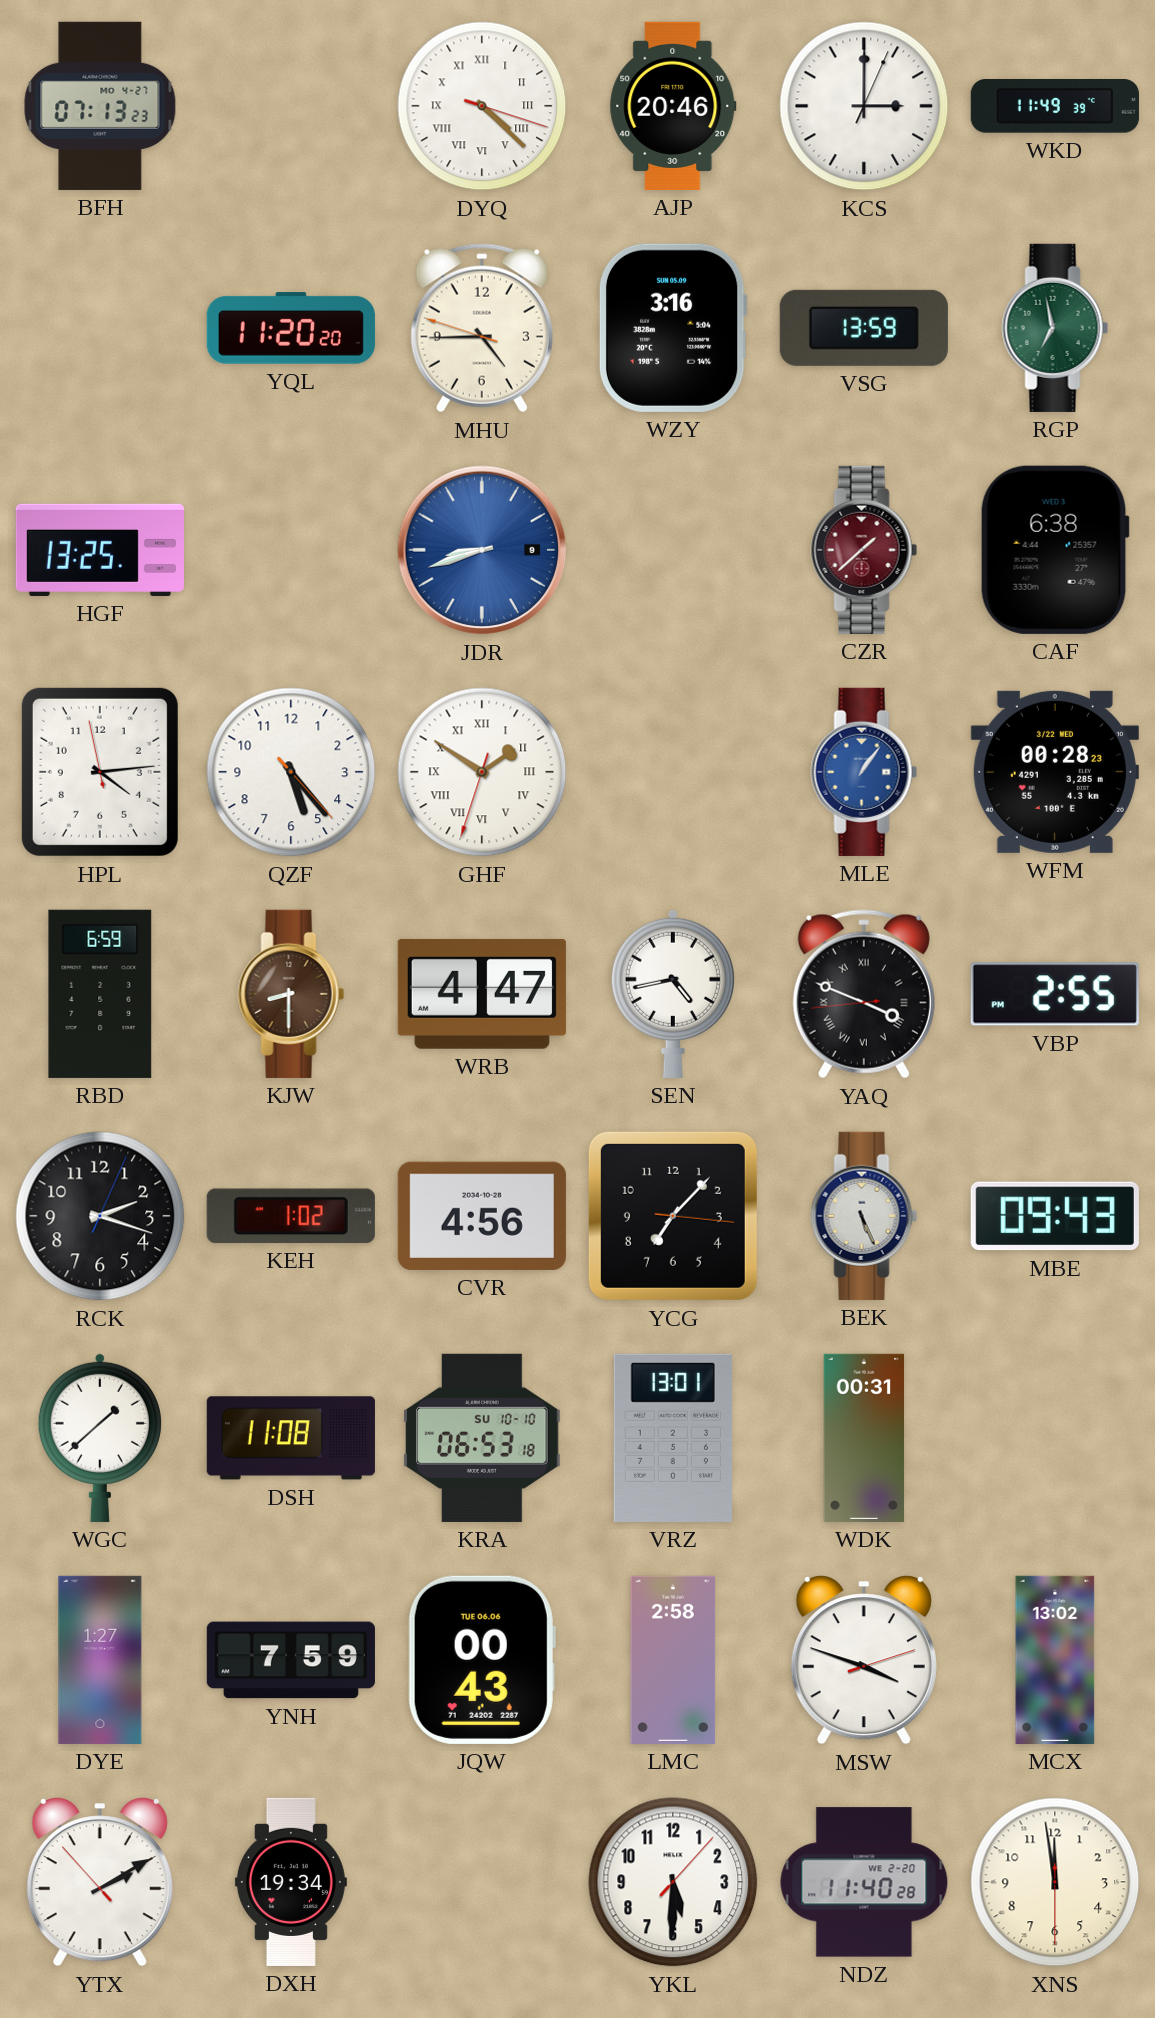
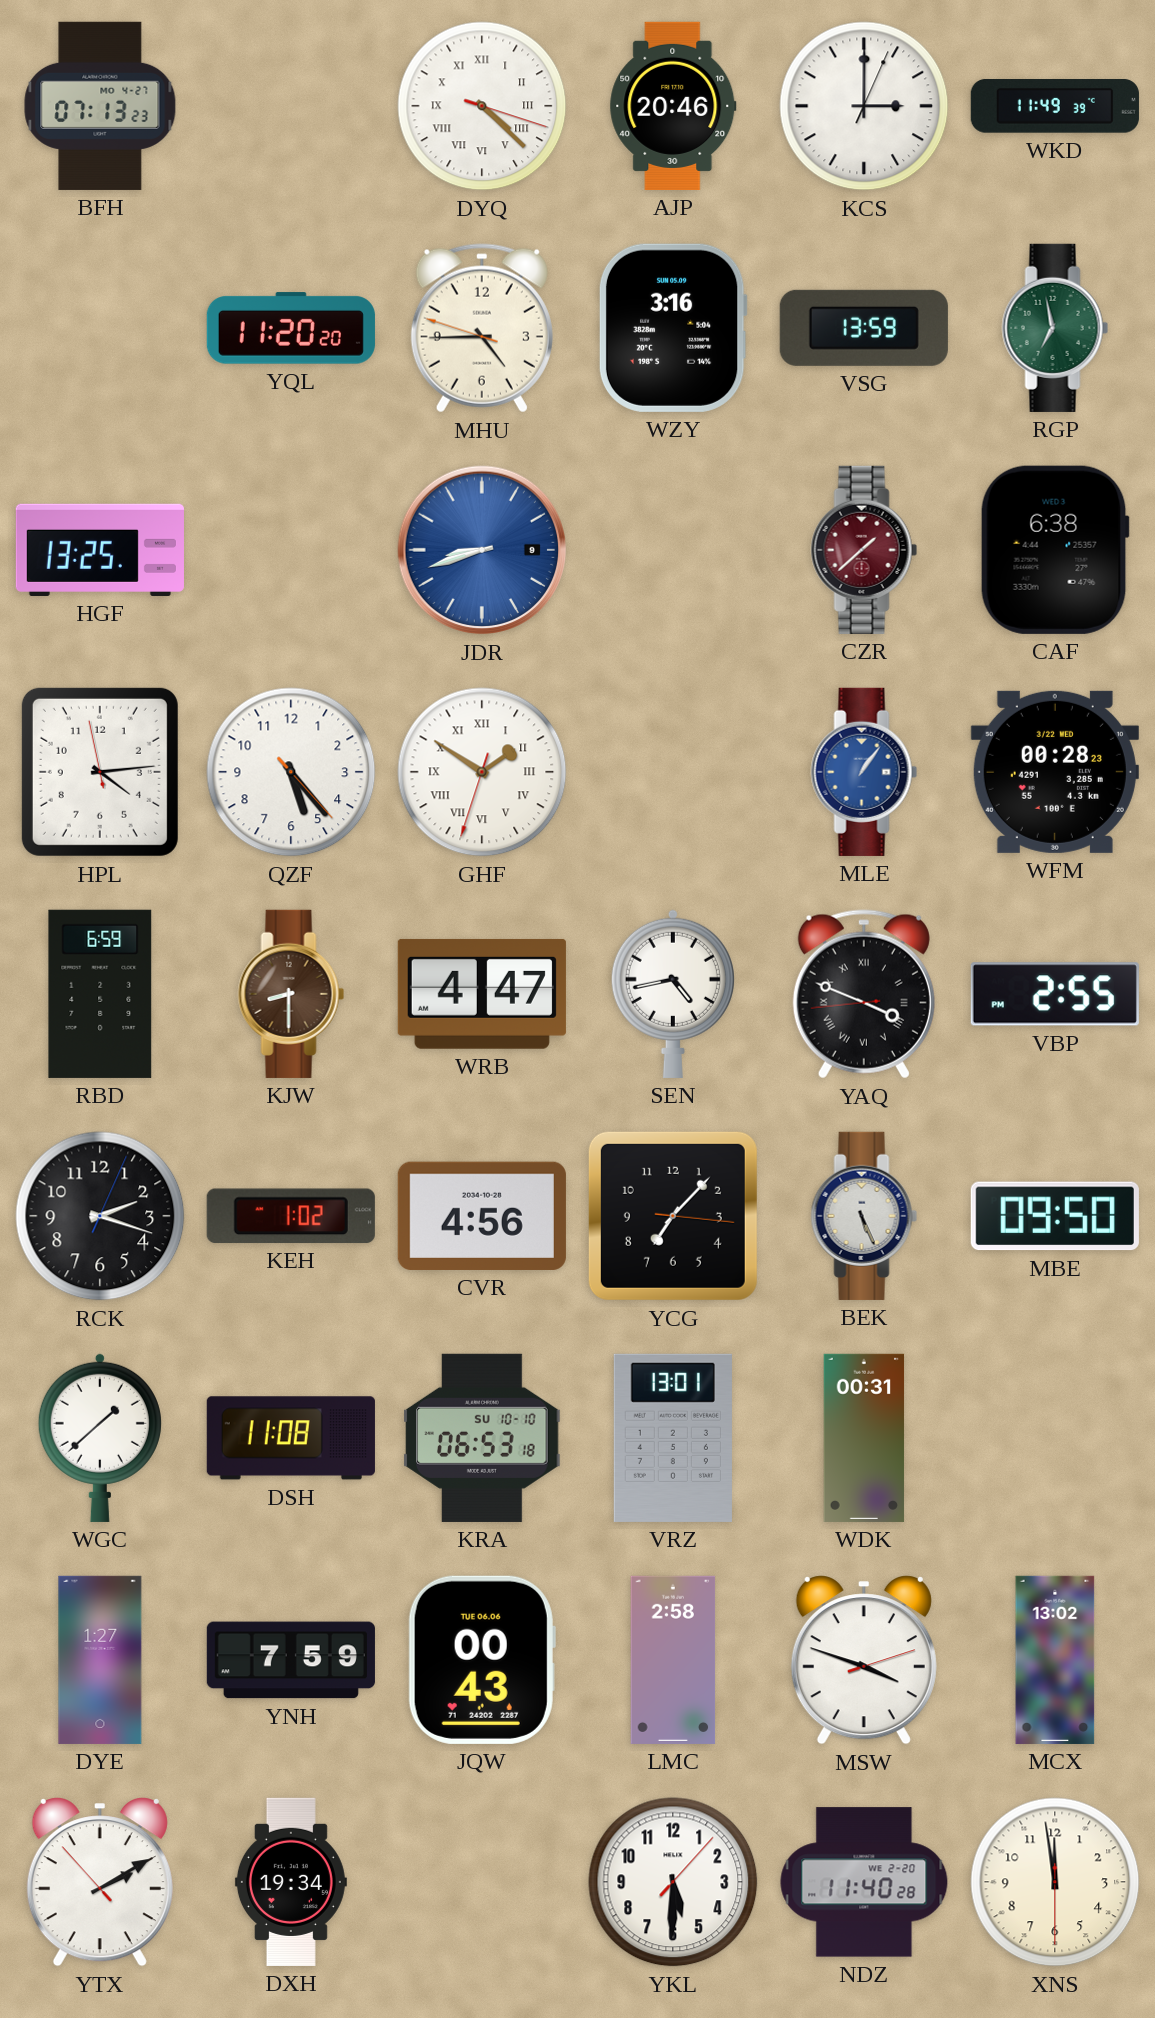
MBE: 09:43 -> 09:50
